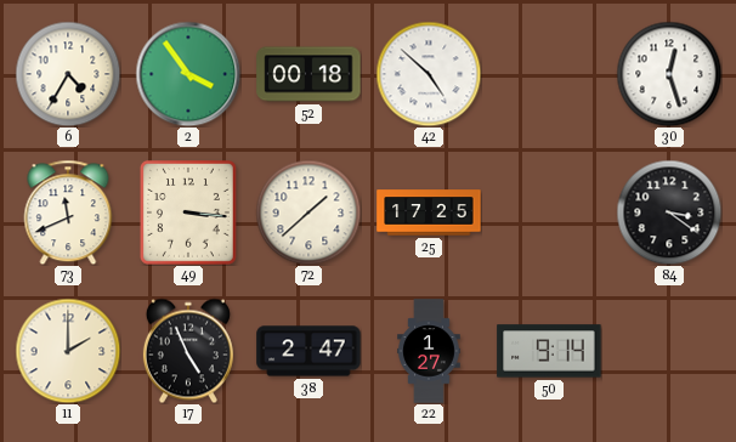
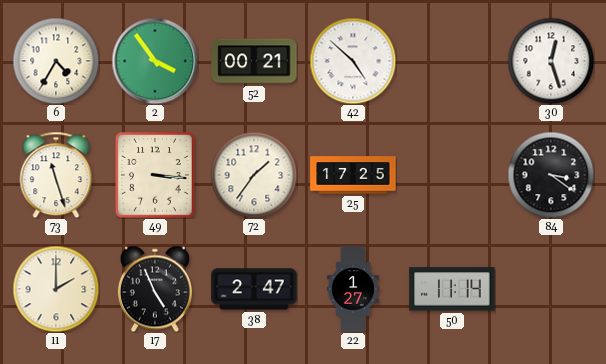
52: 00:18 -> 00:21
73: 11:41 -> 11:27
72: 1:38 -> 1:36
50: 9:14 -> 11:14
